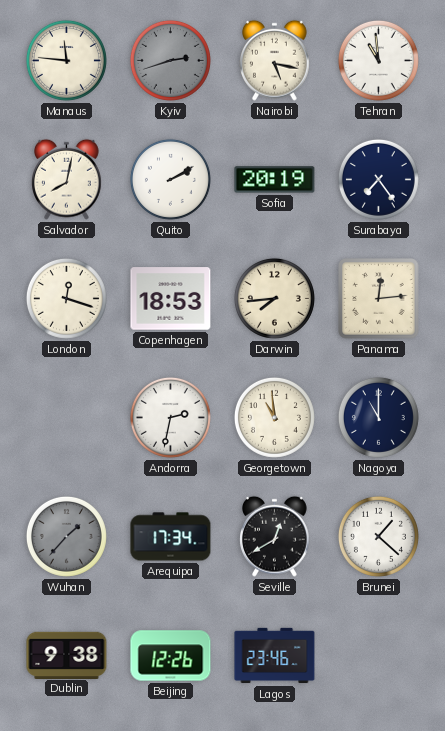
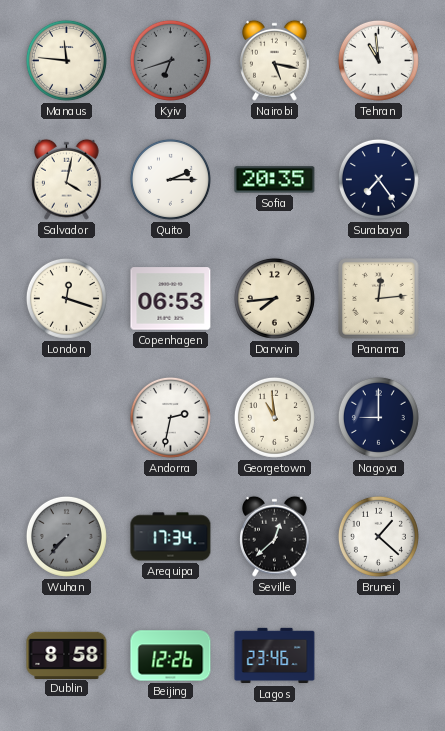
Kyiv: 2:42 -> 6:42
Salvador: 8:02 -> 4:02
Quito: 2:10 -> 2:15
Sofia: 20:19 -> 20:35
Copenhagen: 18:53 -> 06:53
Nagoya: 11:00 -> 9:00
Wuhan: 1:37 -> 7:37
Seville: 12:40 -> 12:38
Dublin: 9:38 -> 8:58
